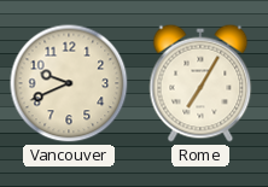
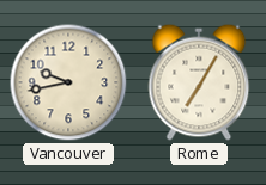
Vancouver: 9:41 -> 9:43
